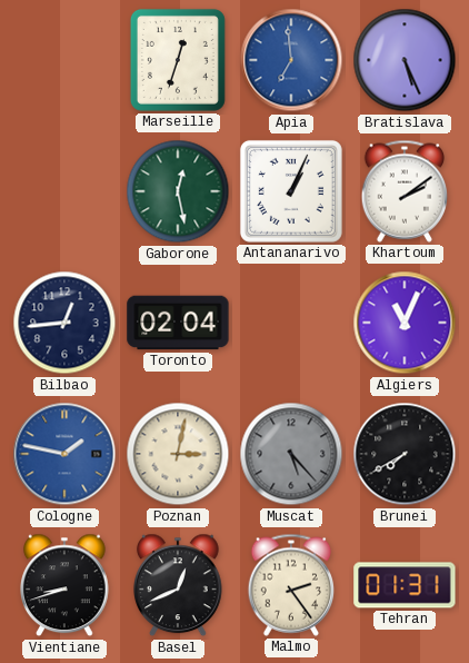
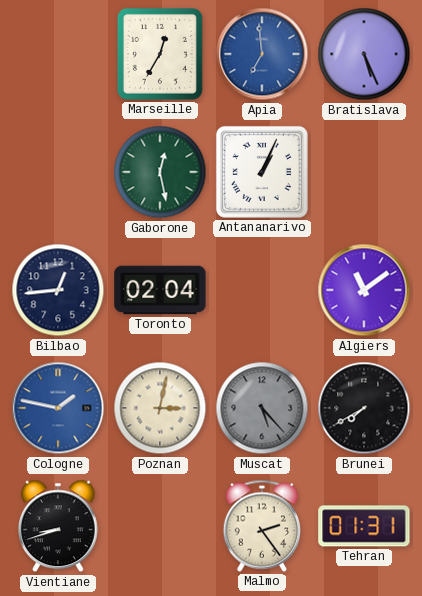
Marseille: 12:33 -> 12:35
Khartoum: 2:09 -> none
Algiers: 11:04 -> 11:09
Basel: 12:41 -> none
